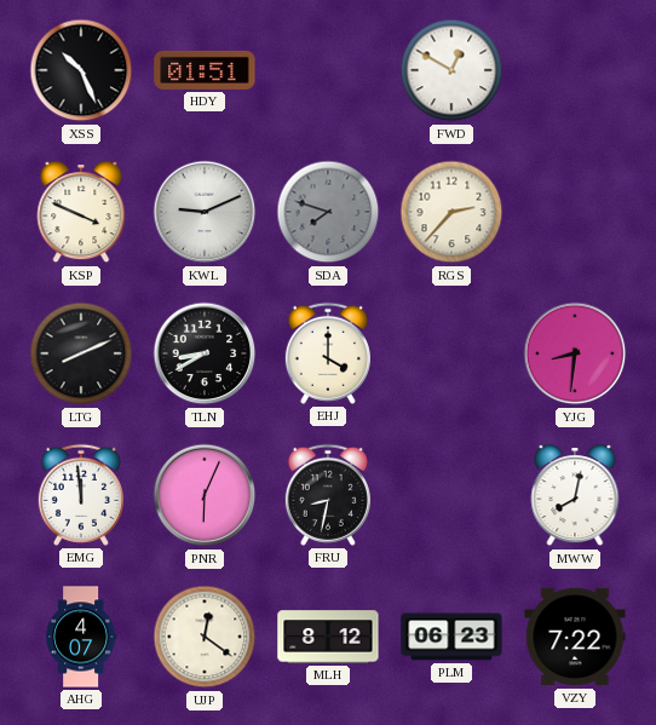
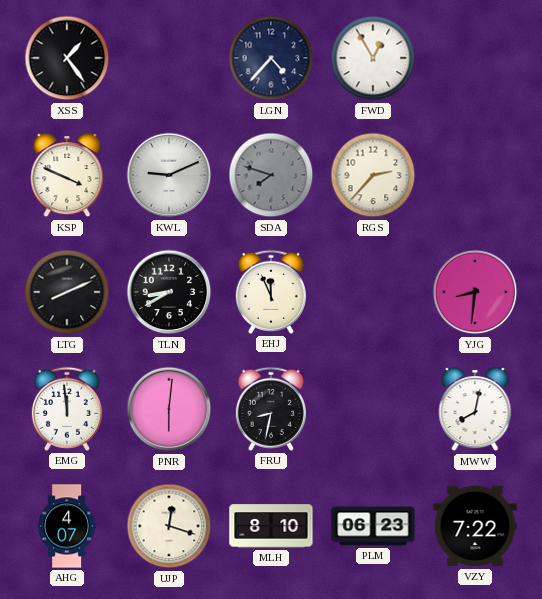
XSS: 10:26 -> 1:24
HDY: 01:51 -> none
LGN: none -> 4:37
FWD: 12:50 -> 12:55
EHJ: 4:00 -> 11:56
PNR: 6:04 -> 6:01
UJP: 12:21 -> 12:18
MLH: 8:12 -> 8:10
